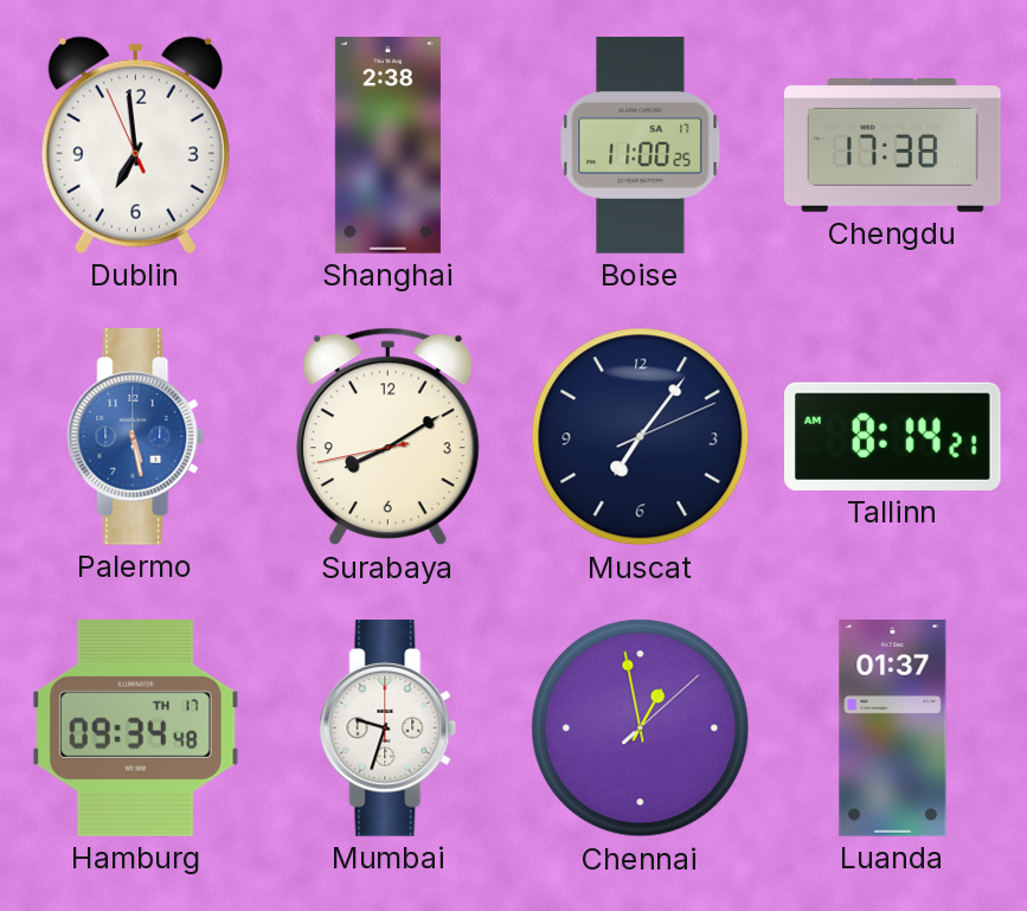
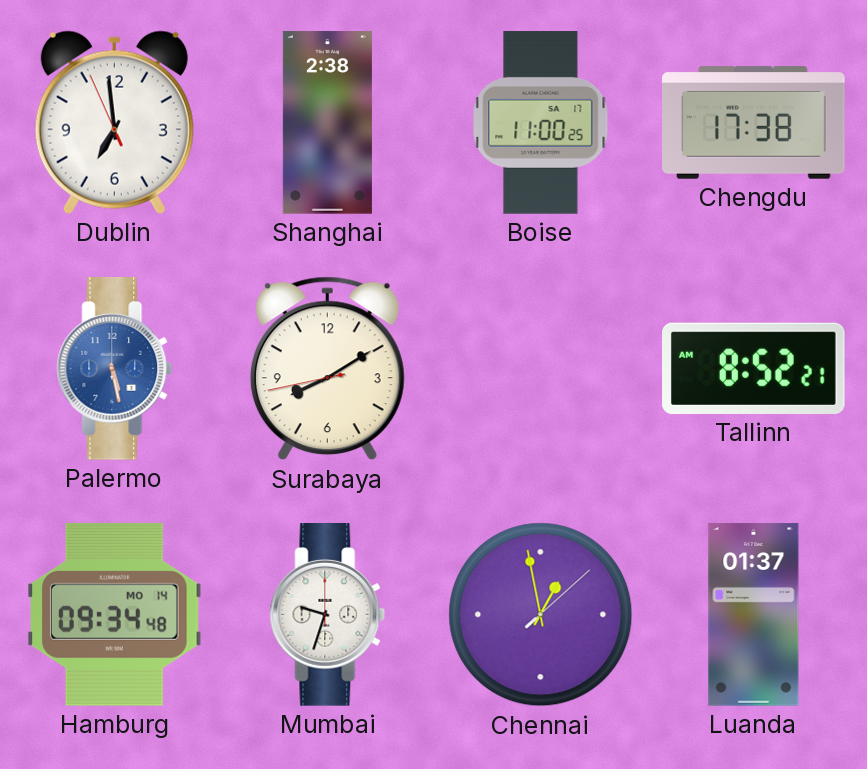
Muscat: 7:06 -> none
Tallinn: 8:14 -> 8:52
Hamburg date: TH 17 -> MO 14
